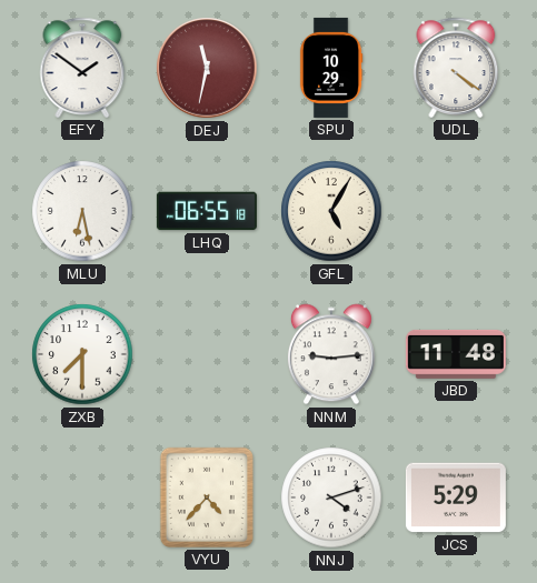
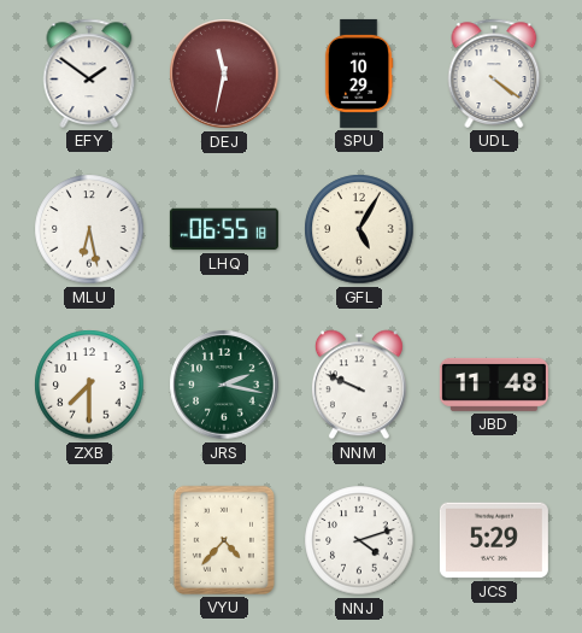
JRS: none -> 2:17
NNM: 9:14 -> 9:49
